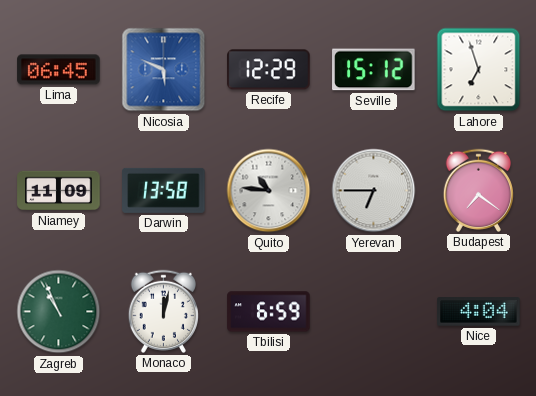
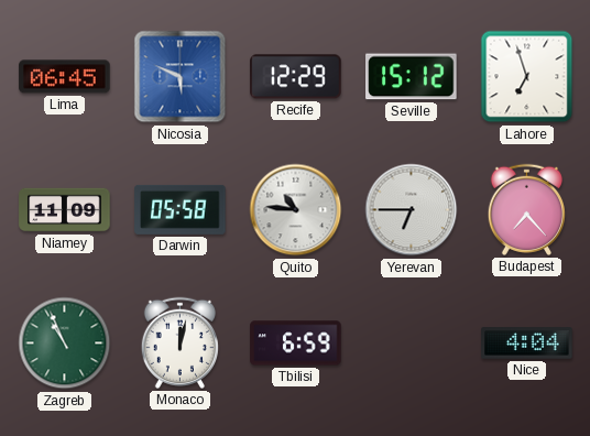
Darwin: 13:58 -> 05:58
Budapest: 7:21 -> 7:23
